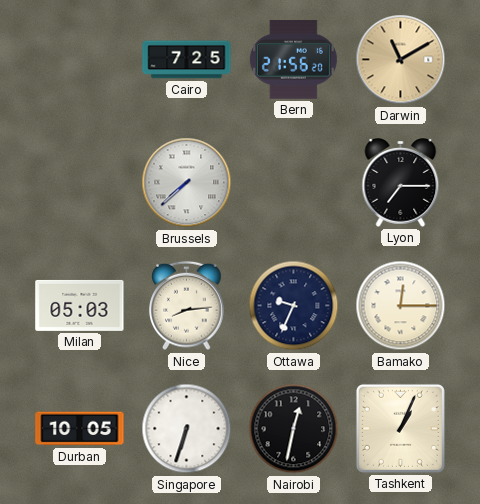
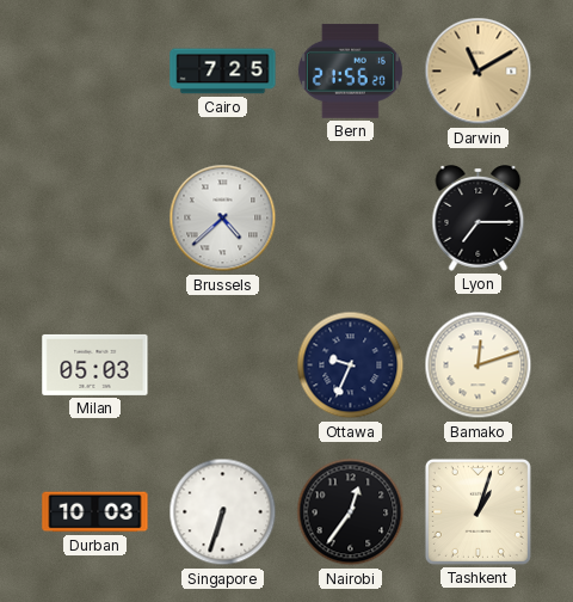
Brussels: 7:38 -> 4:38
Nice: 8:14 -> none
Bamako: 12:15 -> 12:12
Durban: 10:05 -> 10:03
Nairobi: 12:32 -> 12:36
Tashkent: 1:04 -> 1:03
